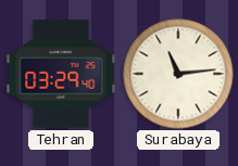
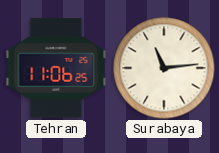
Tehran: 03:29 -> 11:06
